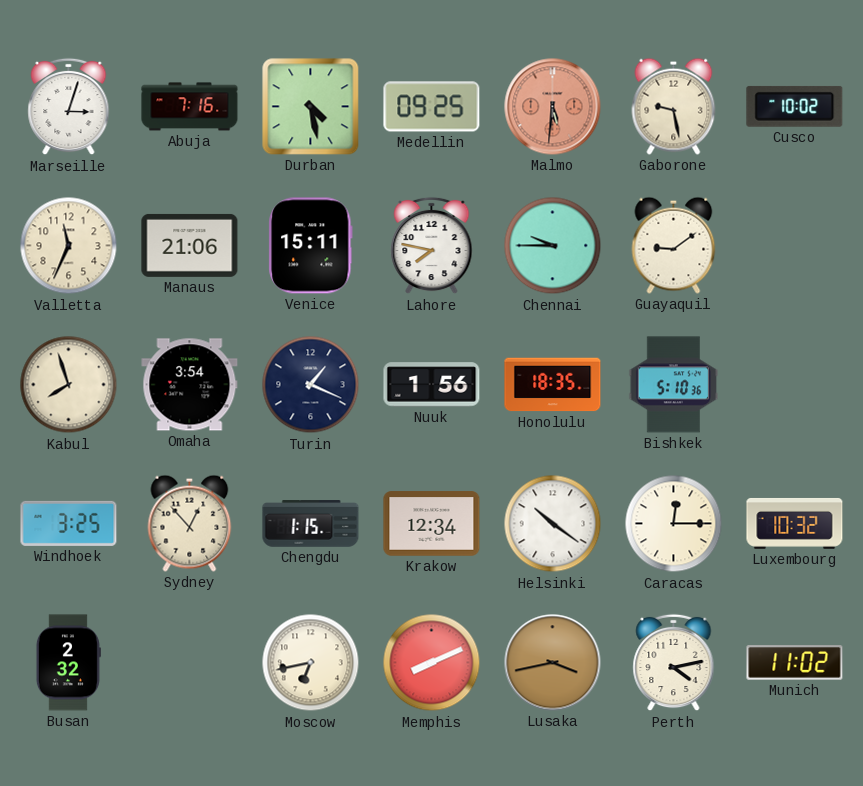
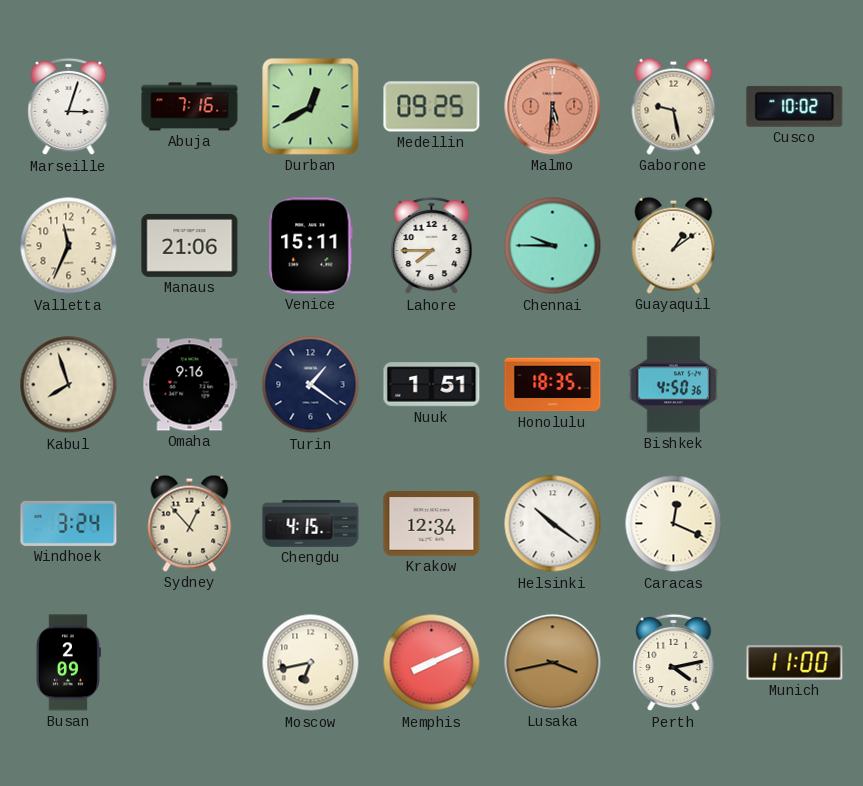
Durban: 4:28 -> 12:40
Lahore: 7:47 -> 7:45
Guayaquil: 9:09 -> 1:09
Omaha: 3:54 -> 9:16
Turin: 1:19 -> 1:21
Nuuk: 1:56 -> 1:51
Bishkek: 5:10 -> 4:50
Windhoek: 3:25 -> 3:24
Chengdu: 1:15 -> 4:15
Caracas: 12:15 -> 12:19
Luxembourg: 10:32 -> none
Busan: 2:32 -> 2:09
Munich: 11:02 -> 11:00
